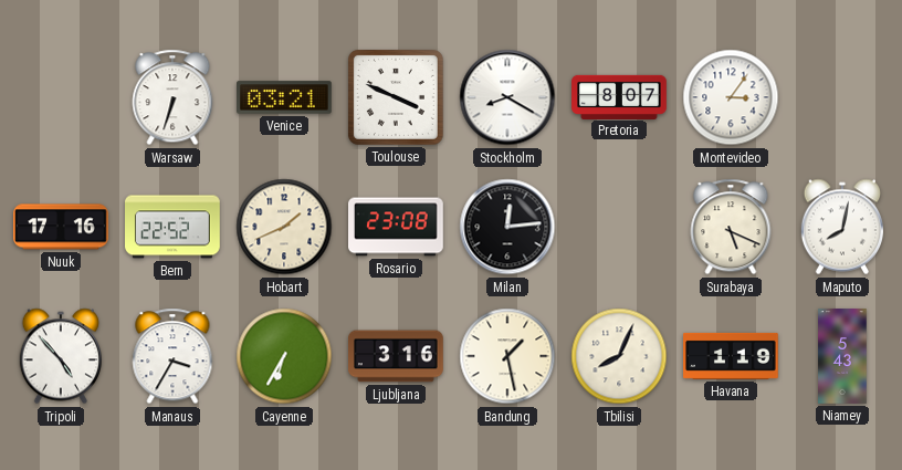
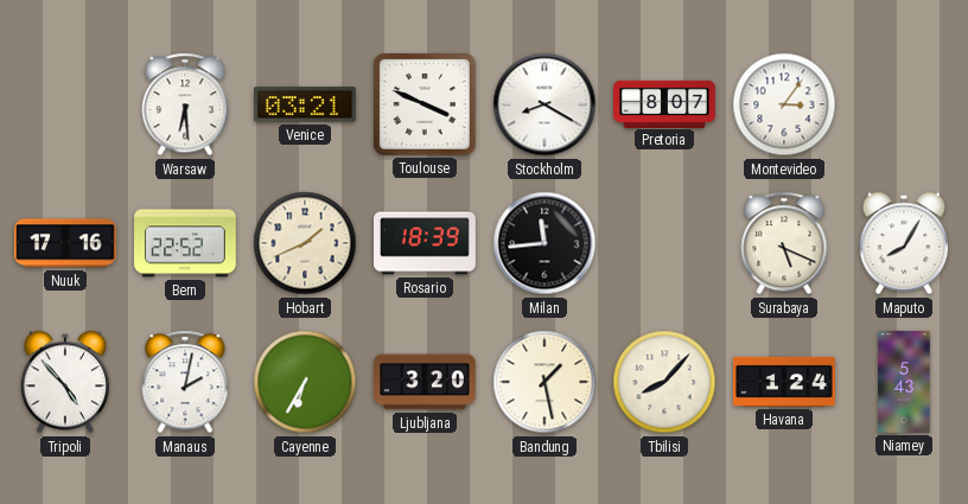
Warsaw: 6:33 -> 6:29
Rosario: 23:08 -> 18:39
Milan: 12:14 -> 11:44
Maputo: 8:02 -> 8:05
Manaus: 3:35 -> 2:02
Ljubljana: 3:16 -> 3:20
Tbilisi: 8:04 -> 8:07
Havana: 1:19 -> 1:24
